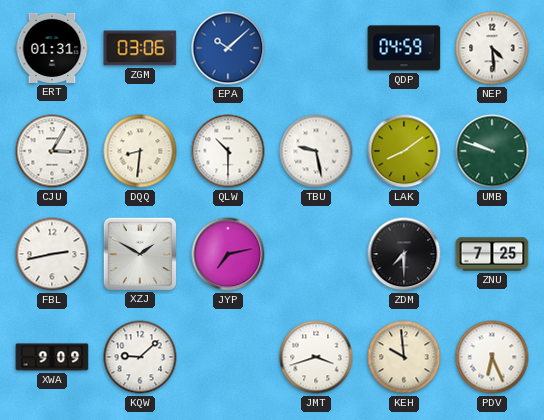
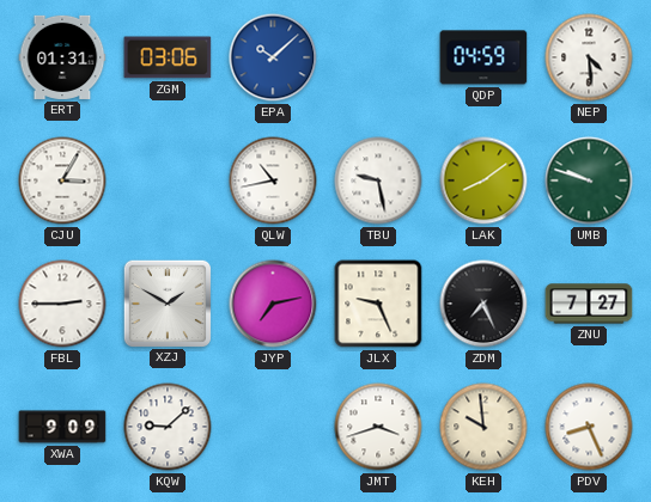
DQQ: 8:31 -> none
QLW: 10:30 -> 10:43
FBL: 2:43 -> 2:45
JLX: none -> 9:26
ZDM: 7:30 -> 7:26
ZNU: 7:25 -> 7:27
PDV: 6:26 -> 8:26
